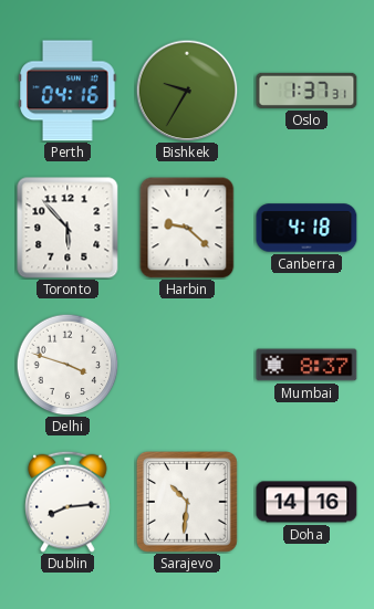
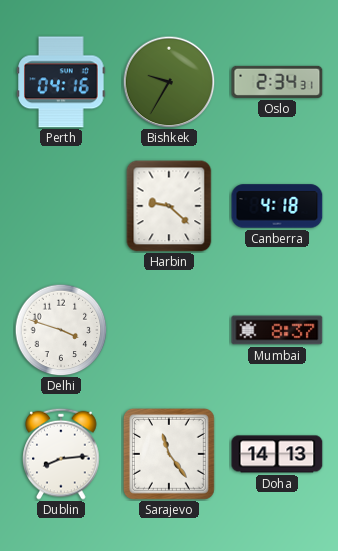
Oslo: 1:37 -> 2:34
Toronto: 5:53 -> none
Sarajevo: 10:31 -> 11:24
Doha: 14:16 -> 14:13
